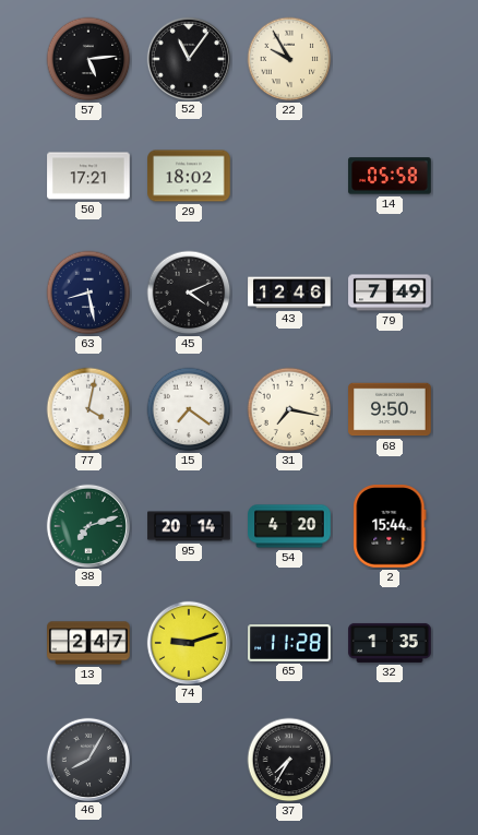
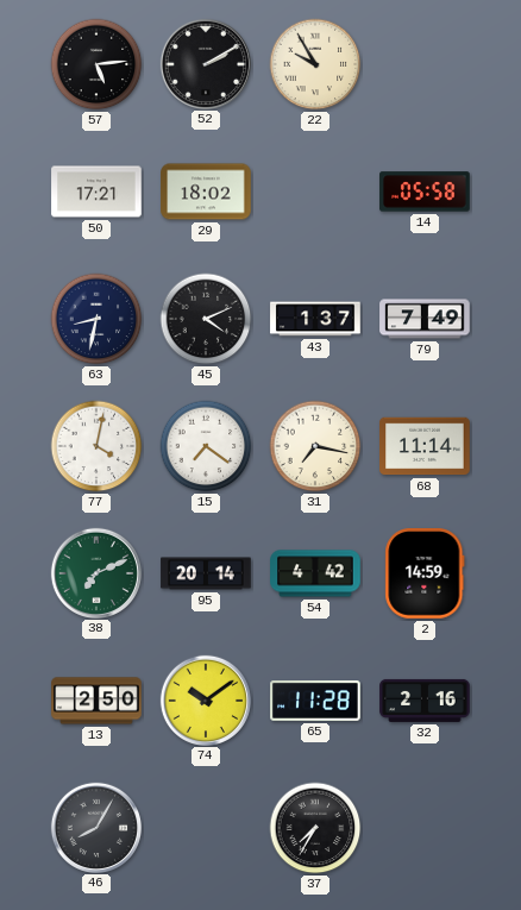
52: 11:06 -> 2:10
63: 8:28 -> 8:32
43: 12:46 -> 1:37
68: 9:50 -> 11:14
38: 7:12 -> 7:11
54: 4:20 -> 4:42
2: 15:44 -> 14:59
13: 2:47 -> 2:50
74: 9:12 -> 10:09
32: 1:35 -> 2:16
